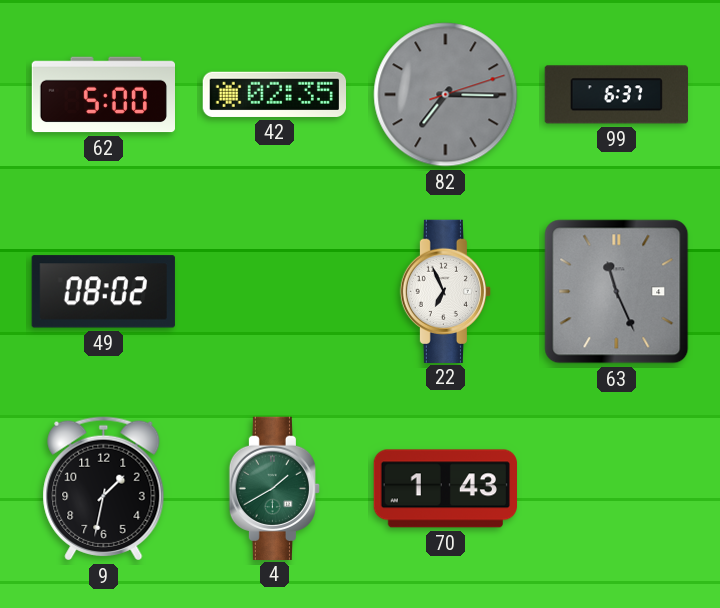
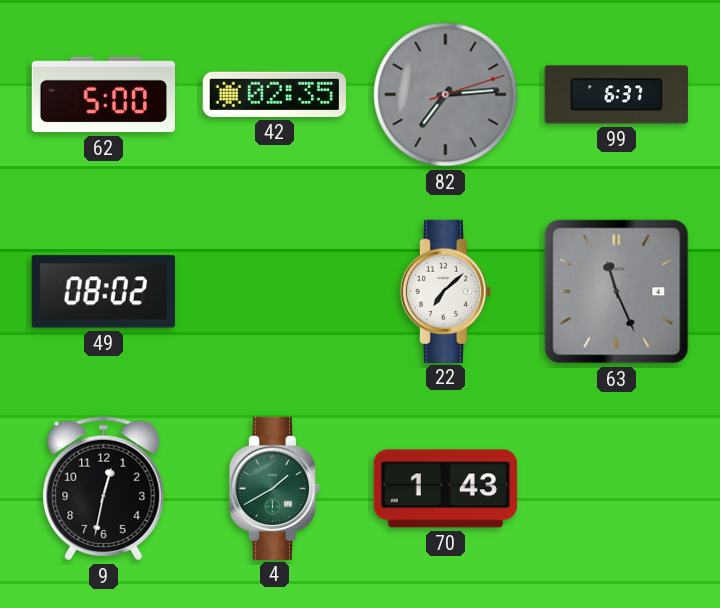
82: 7:15 -> 7:14
22: 6:56 -> 7:08
9: 1:32 -> 12:32
